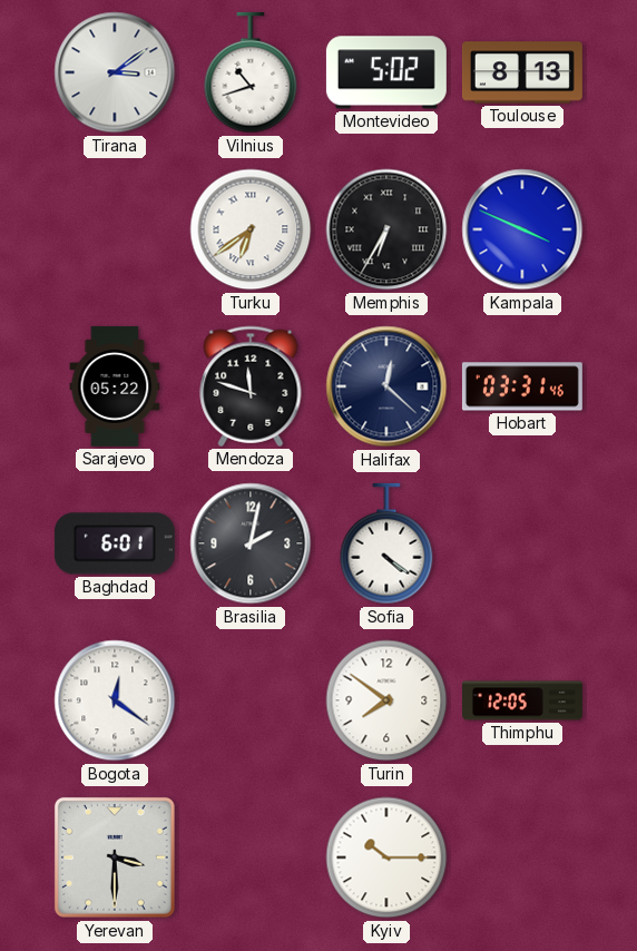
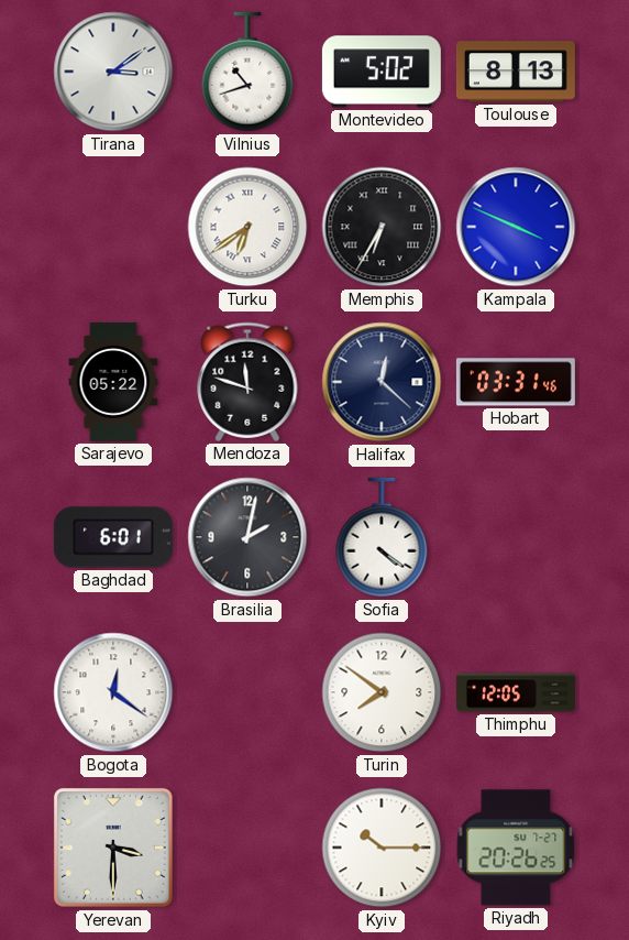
Riyadh: none -> 20:26
